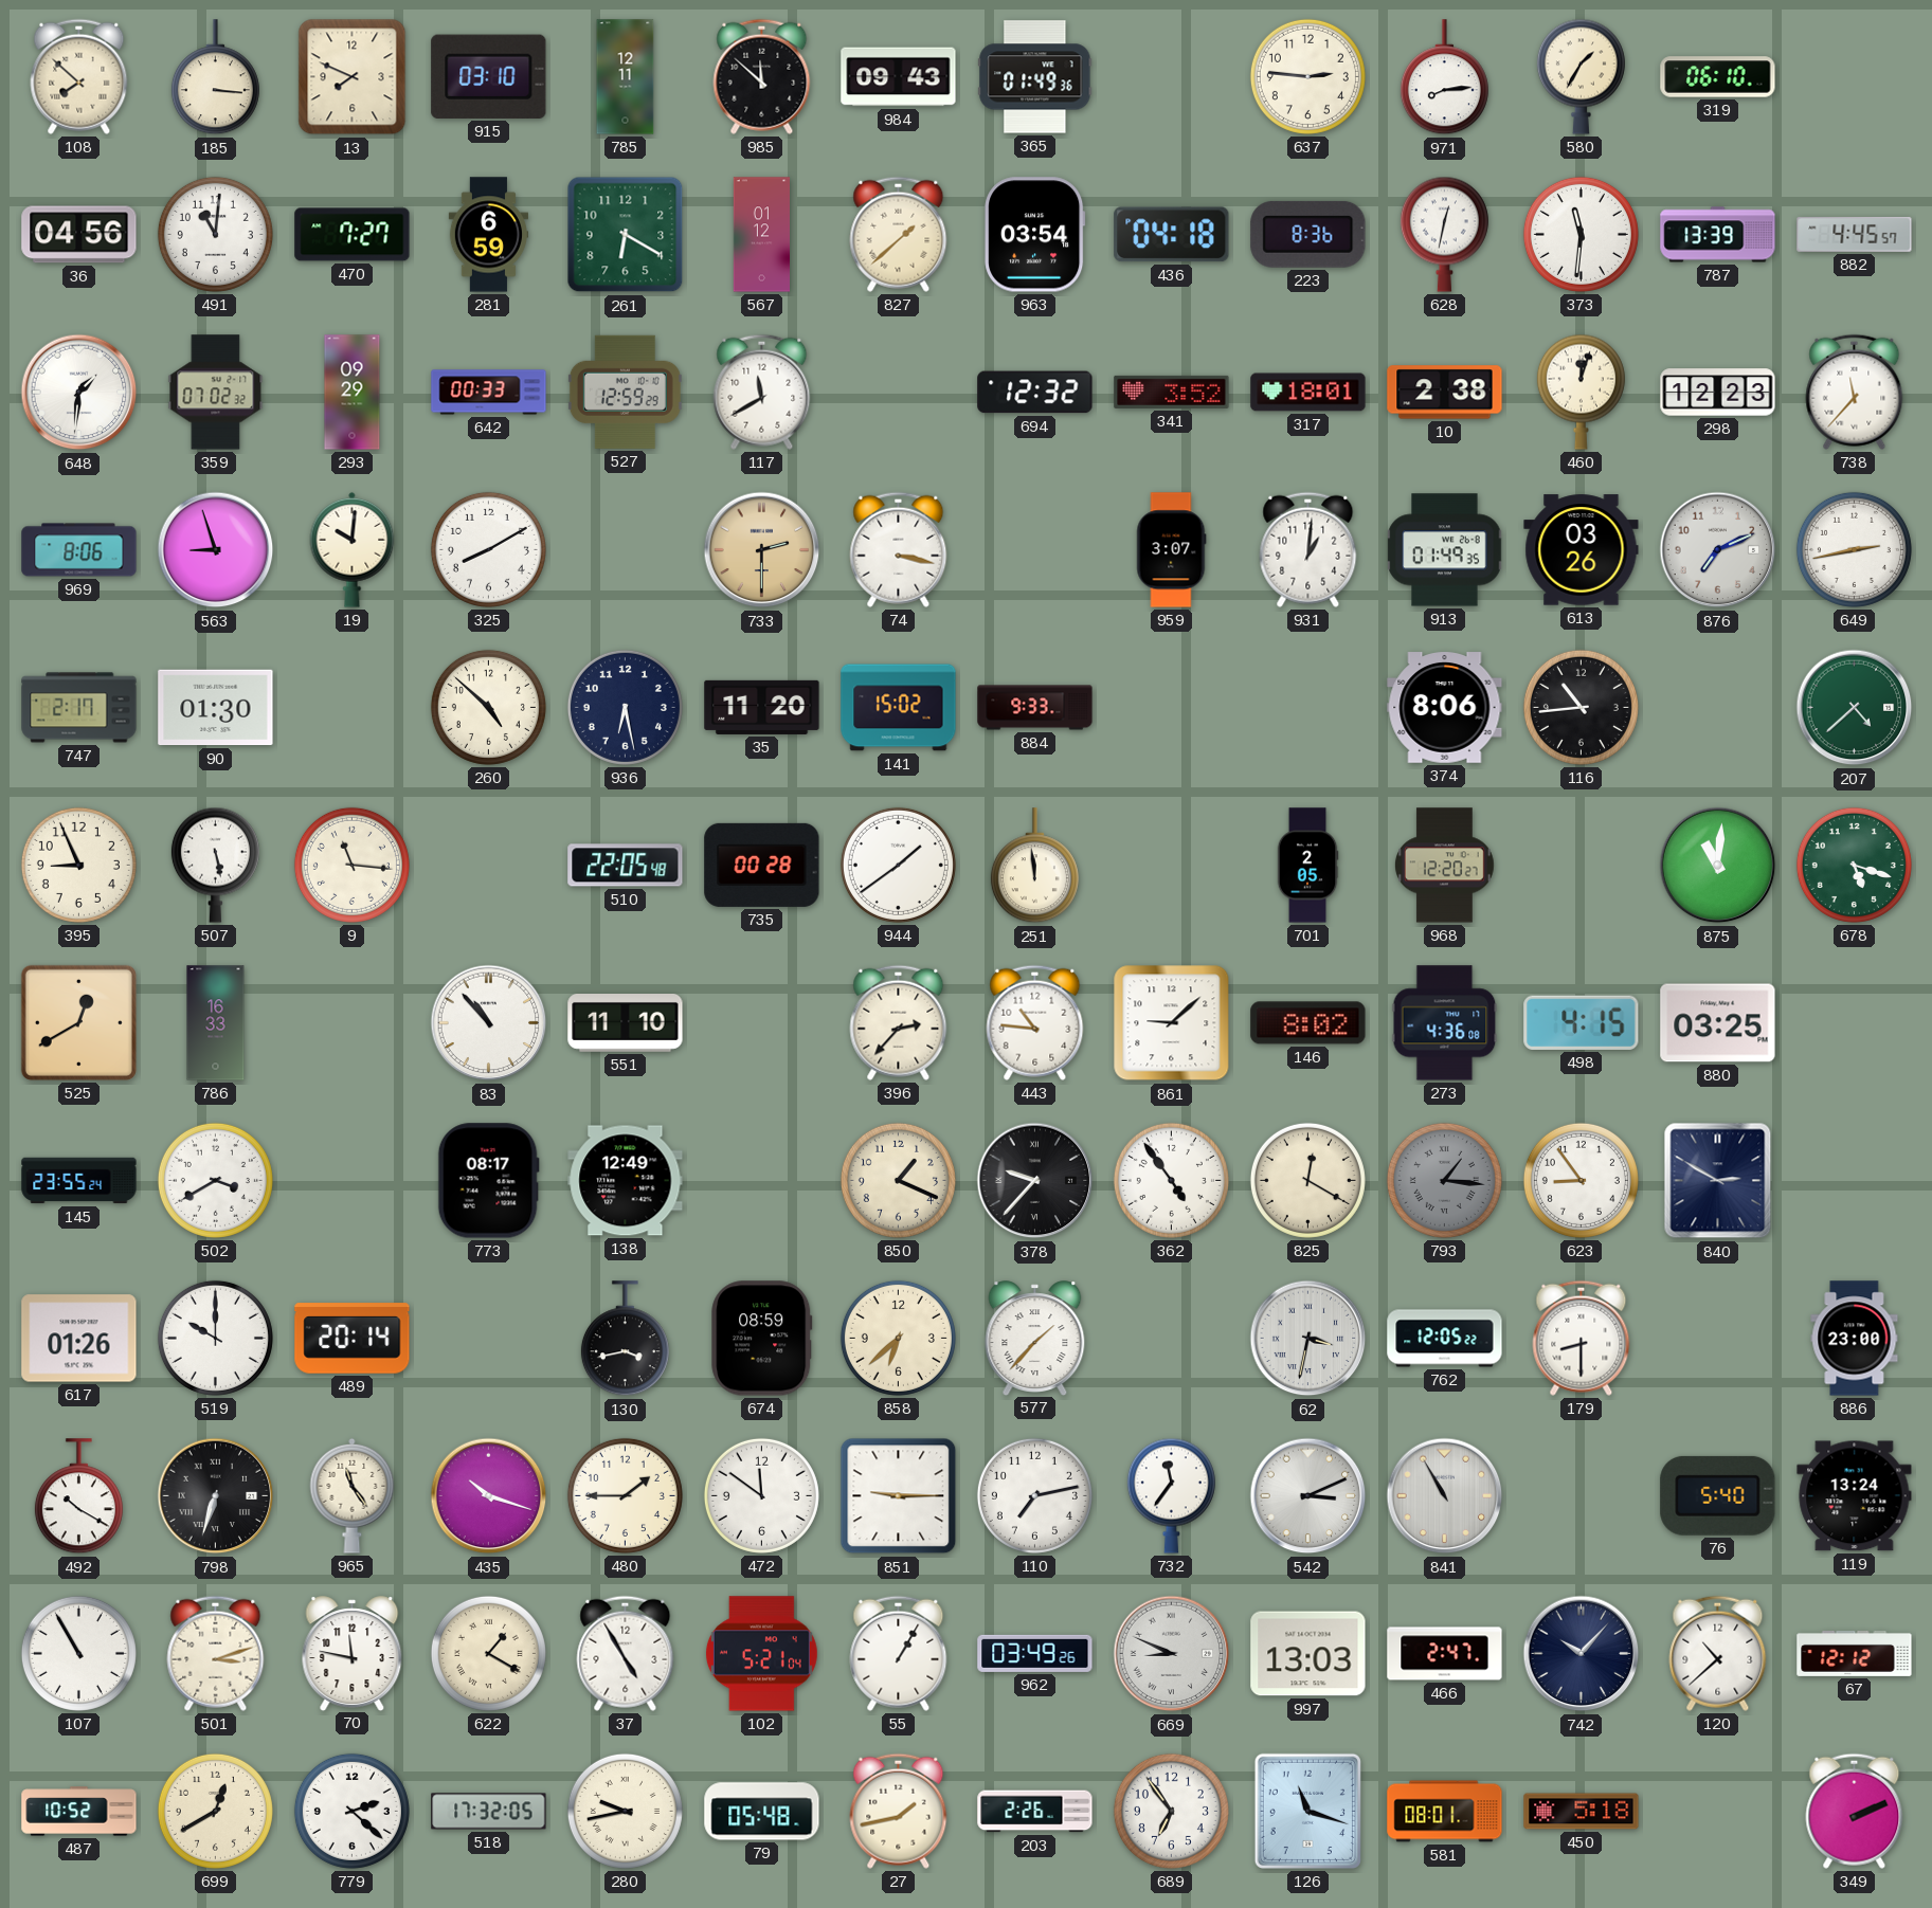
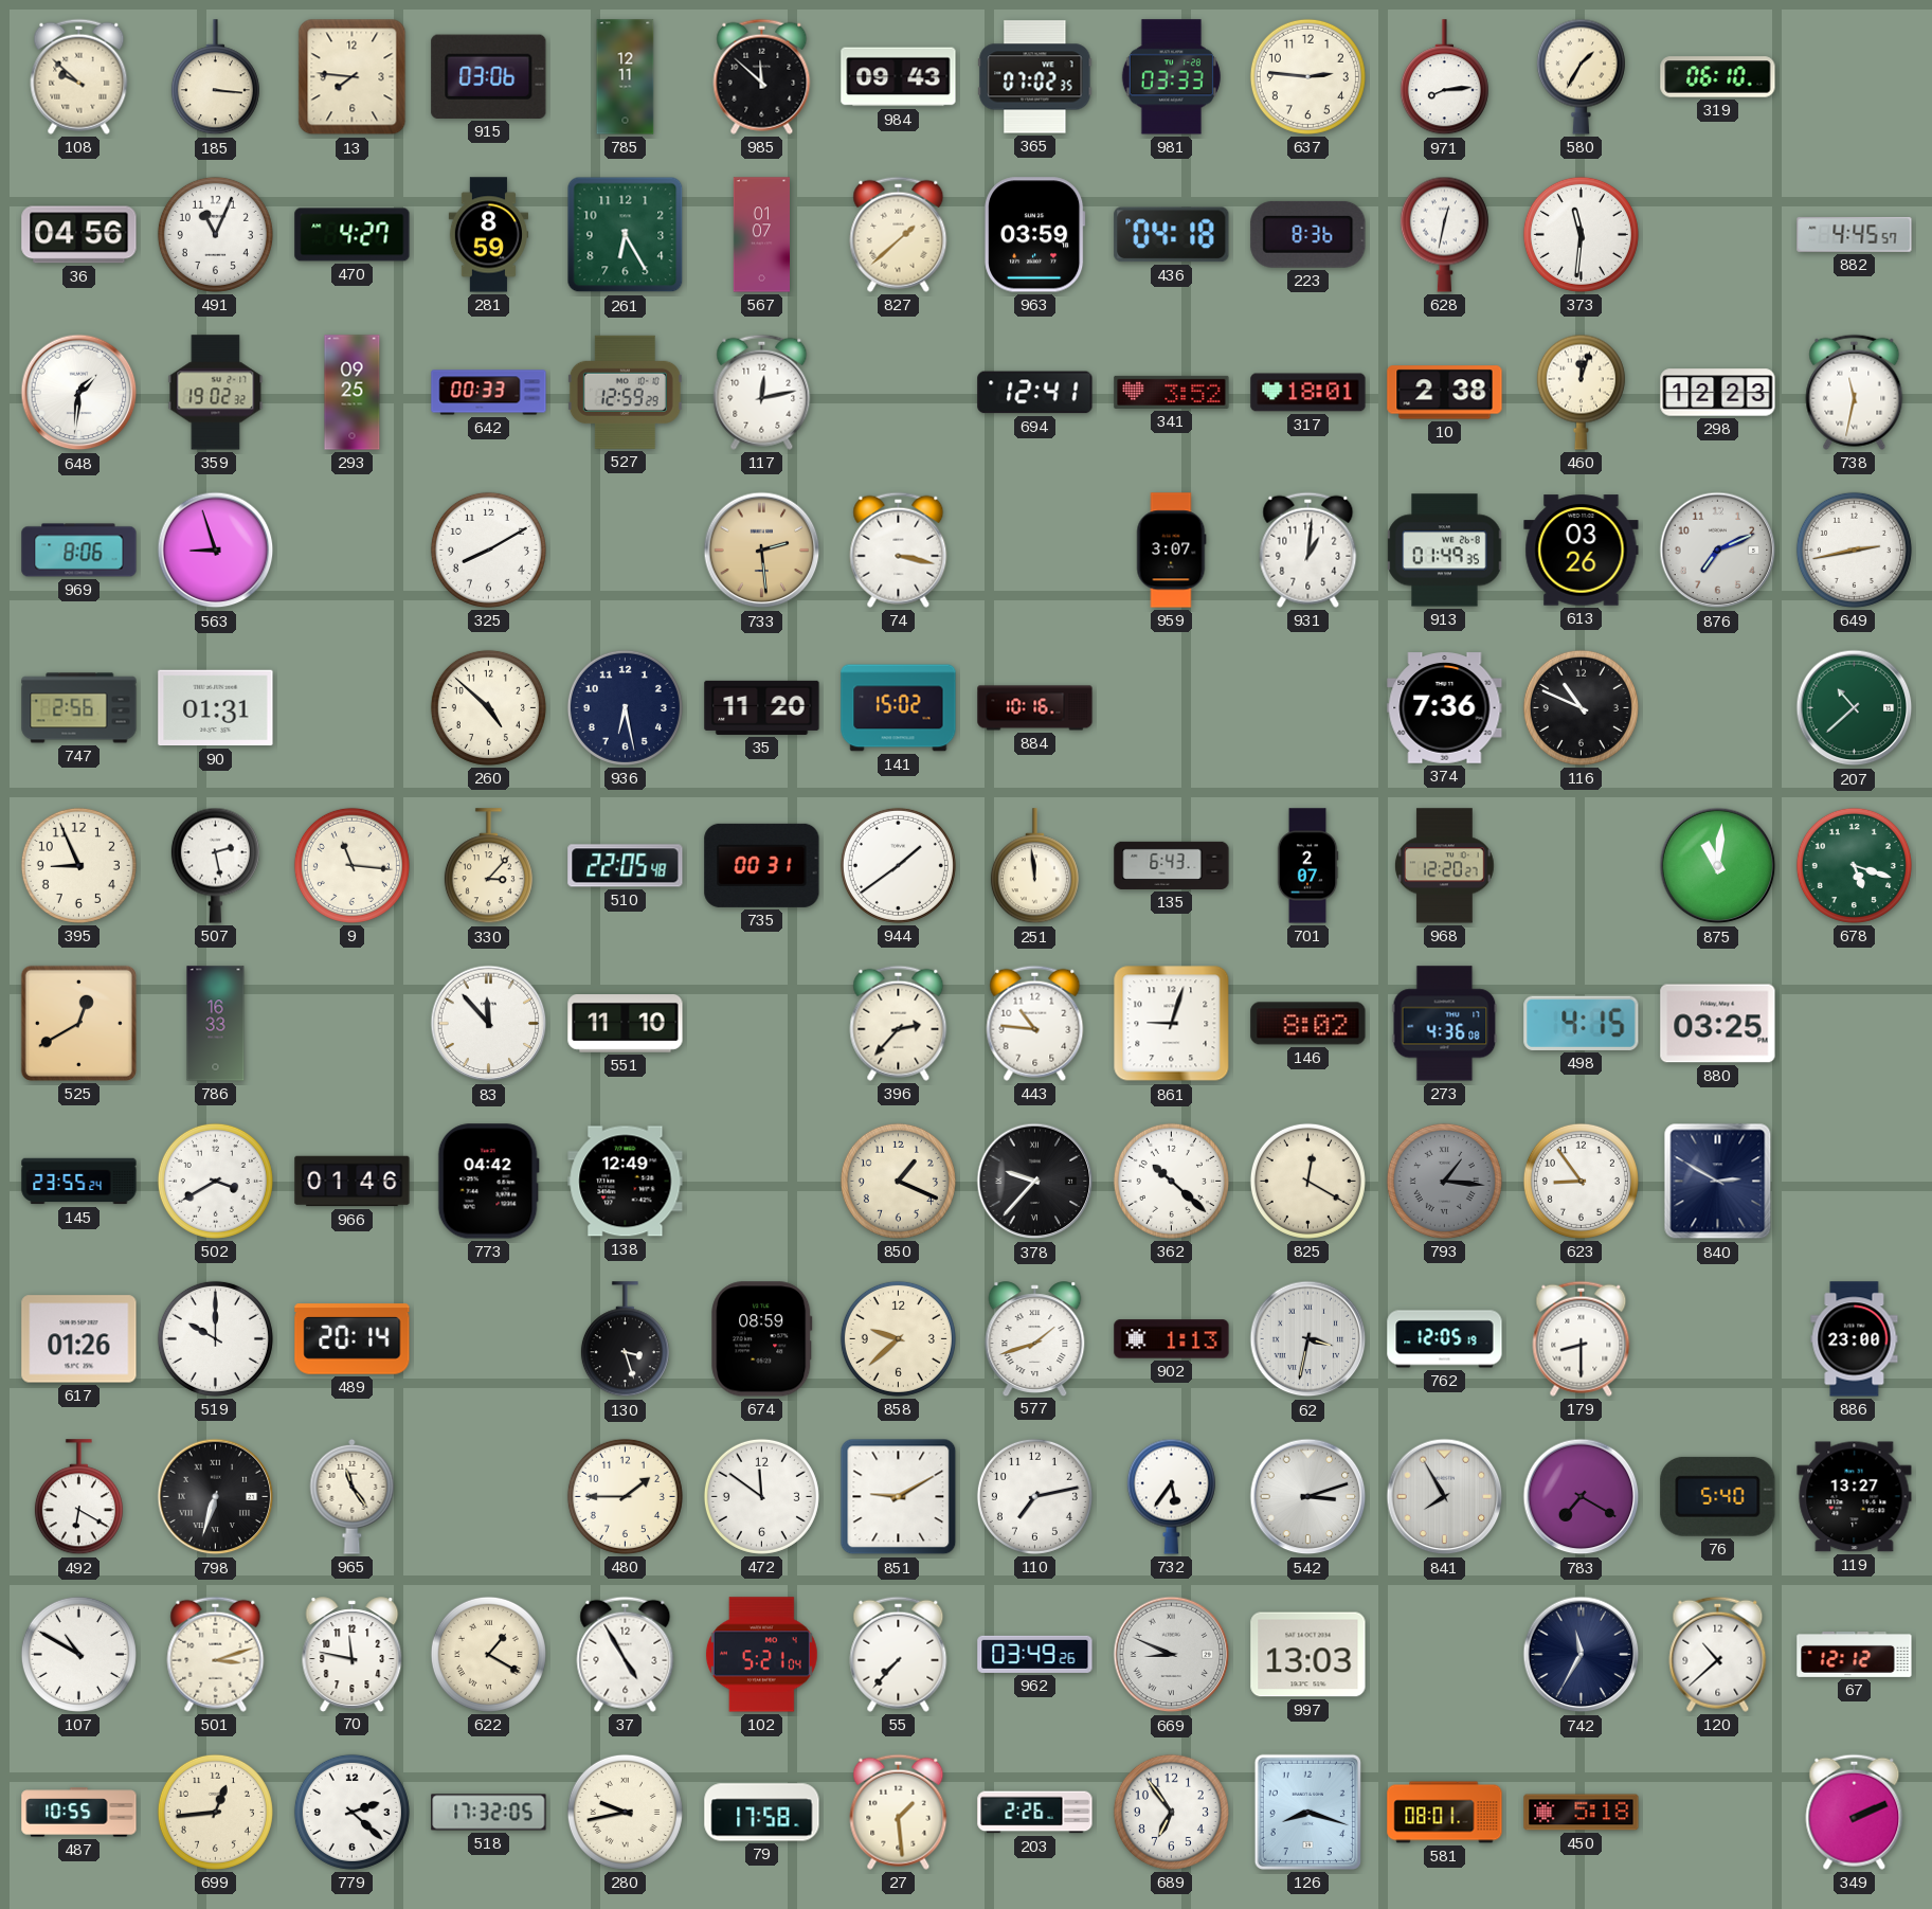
108: 7:52 -> 9:52
13: 7:49 -> 7:46
915: 03:10 -> 03:06
365: 01:49 -> 07:02
981: none -> 03:33
491: 11:01 -> 11:04
470: 7:27 -> 4:27
281: 6:59 -> 8:59
261: 6:20 -> 6:25
567: 01:12 -> 01:07
963: 03:54 -> 03:59
787: 13:39 -> none
359: 07:02 -> 19:02
293: 09:29 -> 09:25
117: 11:40 -> 12:13
694: 12:32 -> 12:41
738: 11:37 -> 11:32
19: 10:01 -> none
733: 2:30 -> 2:29
747: 2:17 -> 2:56
90: 01:30 -> 01:31
884: 9:33 -> 10:16
374: 8:06 -> 7:36
116: 10:44 -> 10:49
207: 4:38 -> 10:38
507: 5:28 -> 2:28
330: none -> 3:07
735: 00:28 -> 00:31
135: none -> 6:43
701: 2:05 -> 2:07
83: 10:53 -> 11:53
861: 9:08 -> 9:03
966: none -> 01:46
773: 08:17 -> 04:42
362: 4:54 -> 10:22
130: 3:43 -> 3:27
858: 6:38 -> 9:38
577: 1:37 -> 1:42
902: none -> 1:13
762: 12:05:22 -> 12:05:19
492: 10:20 -> 6:20
435: 10:18 -> none
851: 9:15 -> 9:10
732: 11:36 -> 5:36
542: 3:11 -> 3:12
841: 10:55 -> 7:55
783: none -> 7:20
119: 13:24 -> 13:27
107: 10:55 -> 10:50
55: 1:05 -> 7:37
466: 2:47 -> none
742: 10:07 -> 11:35
487: 10:52 -> 10:55
699: 12:40 -> 12:44
79: 05:48 -> 17:58
27: 1:43 -> 1:29
126: 11:18 -> 8:18
